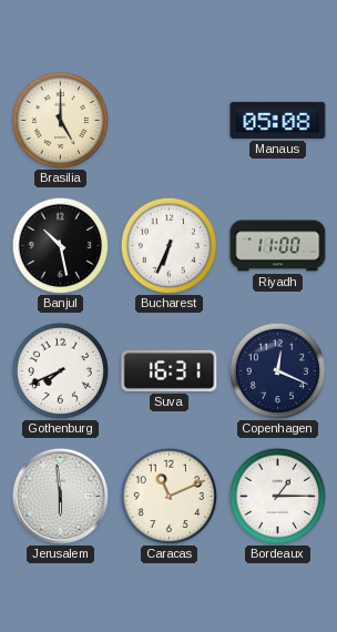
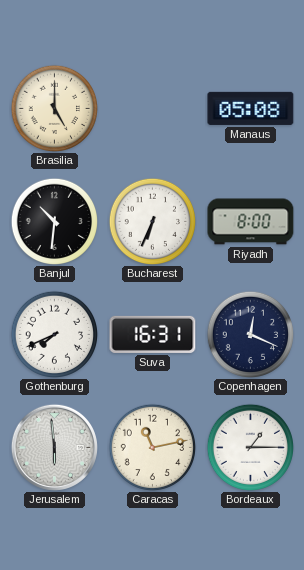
Banjul: 10:28 -> 10:31
Riyadh: 11:00 -> 8:00
Caracas: 11:11 -> 11:13
